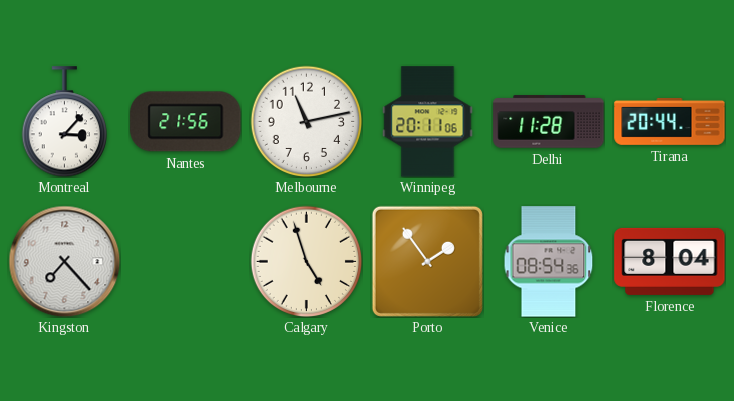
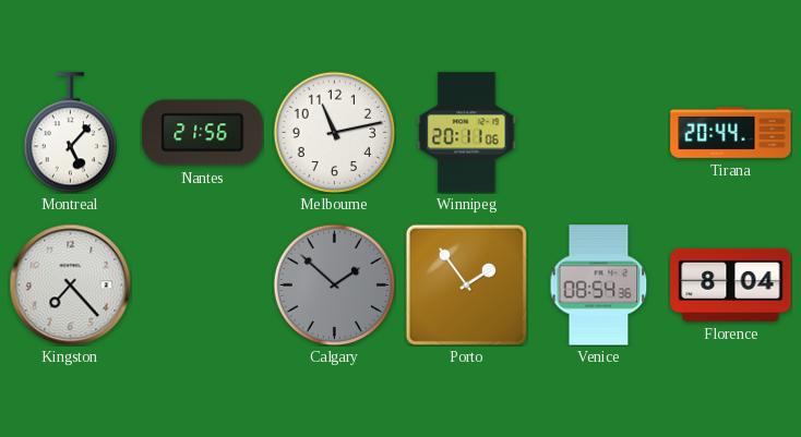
Montreal: 3:07 -> 5:07
Delhi: 11:28 -> none
Calgary: 4:57 -> 1:52
Calgary dial: cream -> grey
